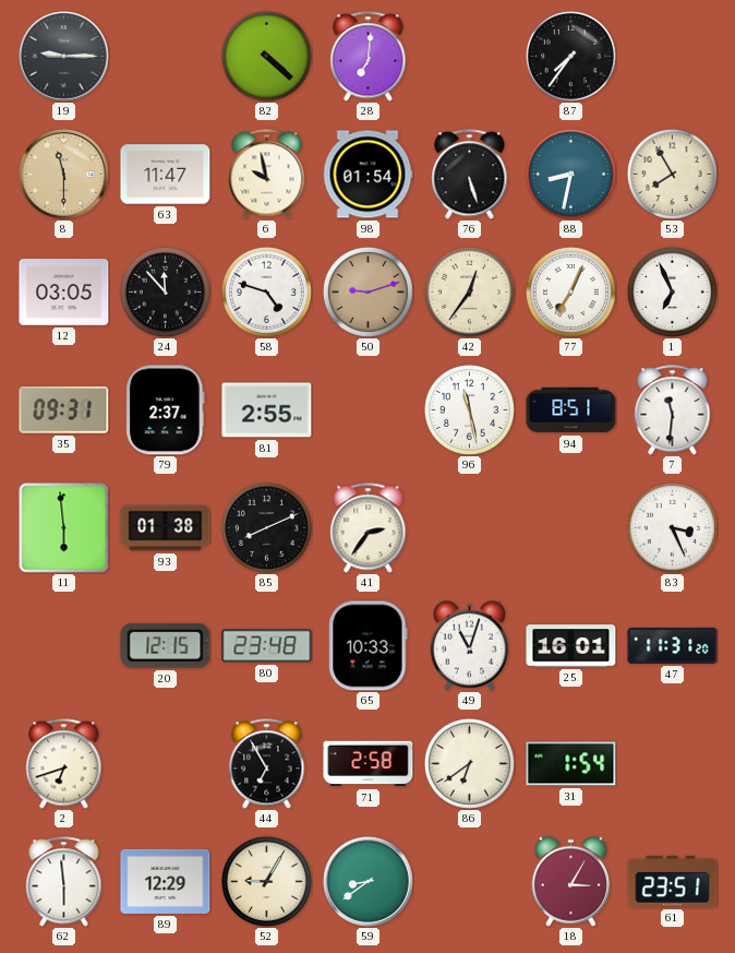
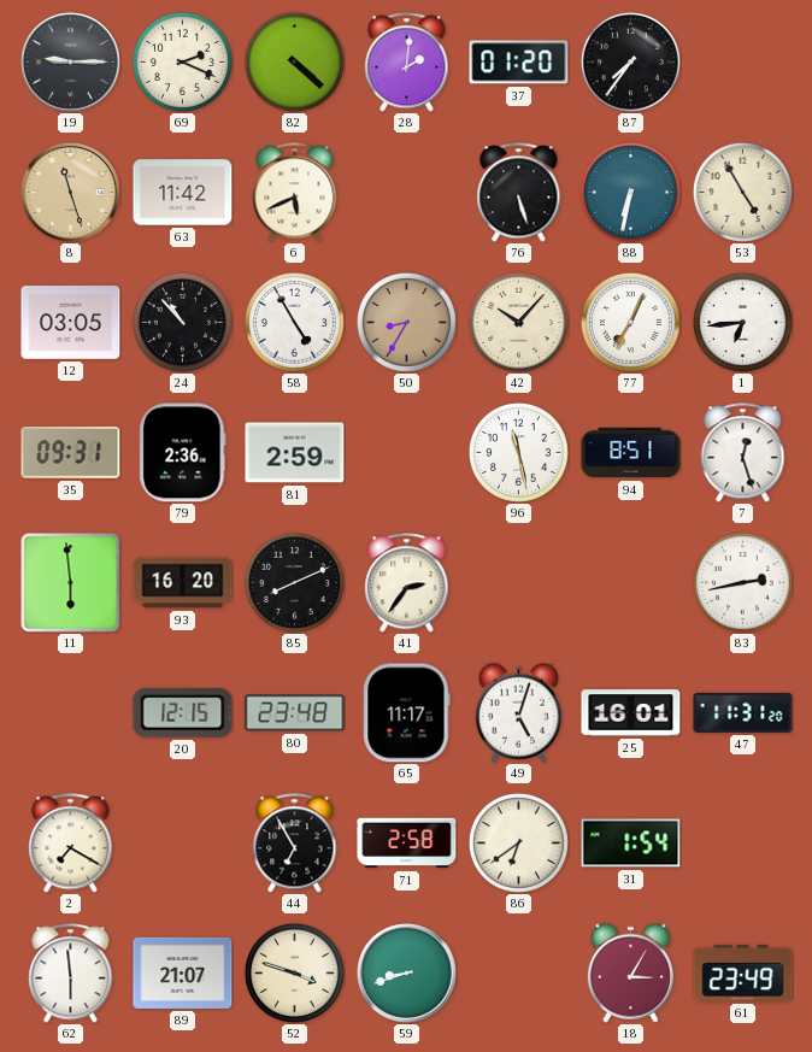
69: none -> 2:19
28: 7:01 -> 2:01
37: none -> 01:20
8: 11:30 -> 11:27
63: 11:47 -> 11:42
6: 9:58 -> 5:41
98: 01:54 -> none
88: 8:32 -> 6:32
53: 7:55 -> 4:55
24: 11:53 -> 10:53
58: 4:48 -> 4:55
50: 9:12 -> 8:35
42: 12:36 -> 10:07
1: 6:56 -> 6:44
79: 2:37 -> 2:36
81: 2:55 -> 2:59
7: 11:31 -> 12:27
93: 01:38 -> 16:20
83: 3:26 -> 2:43
65: 10:33 -> 11:17
49: 11:03 -> 5:03
2: 6:42 -> 7:20
89: 12:29 -> 21:07
52: 9:05 -> 3:48
59: 8:39 -> 8:42
61: 23:51 -> 23:49
